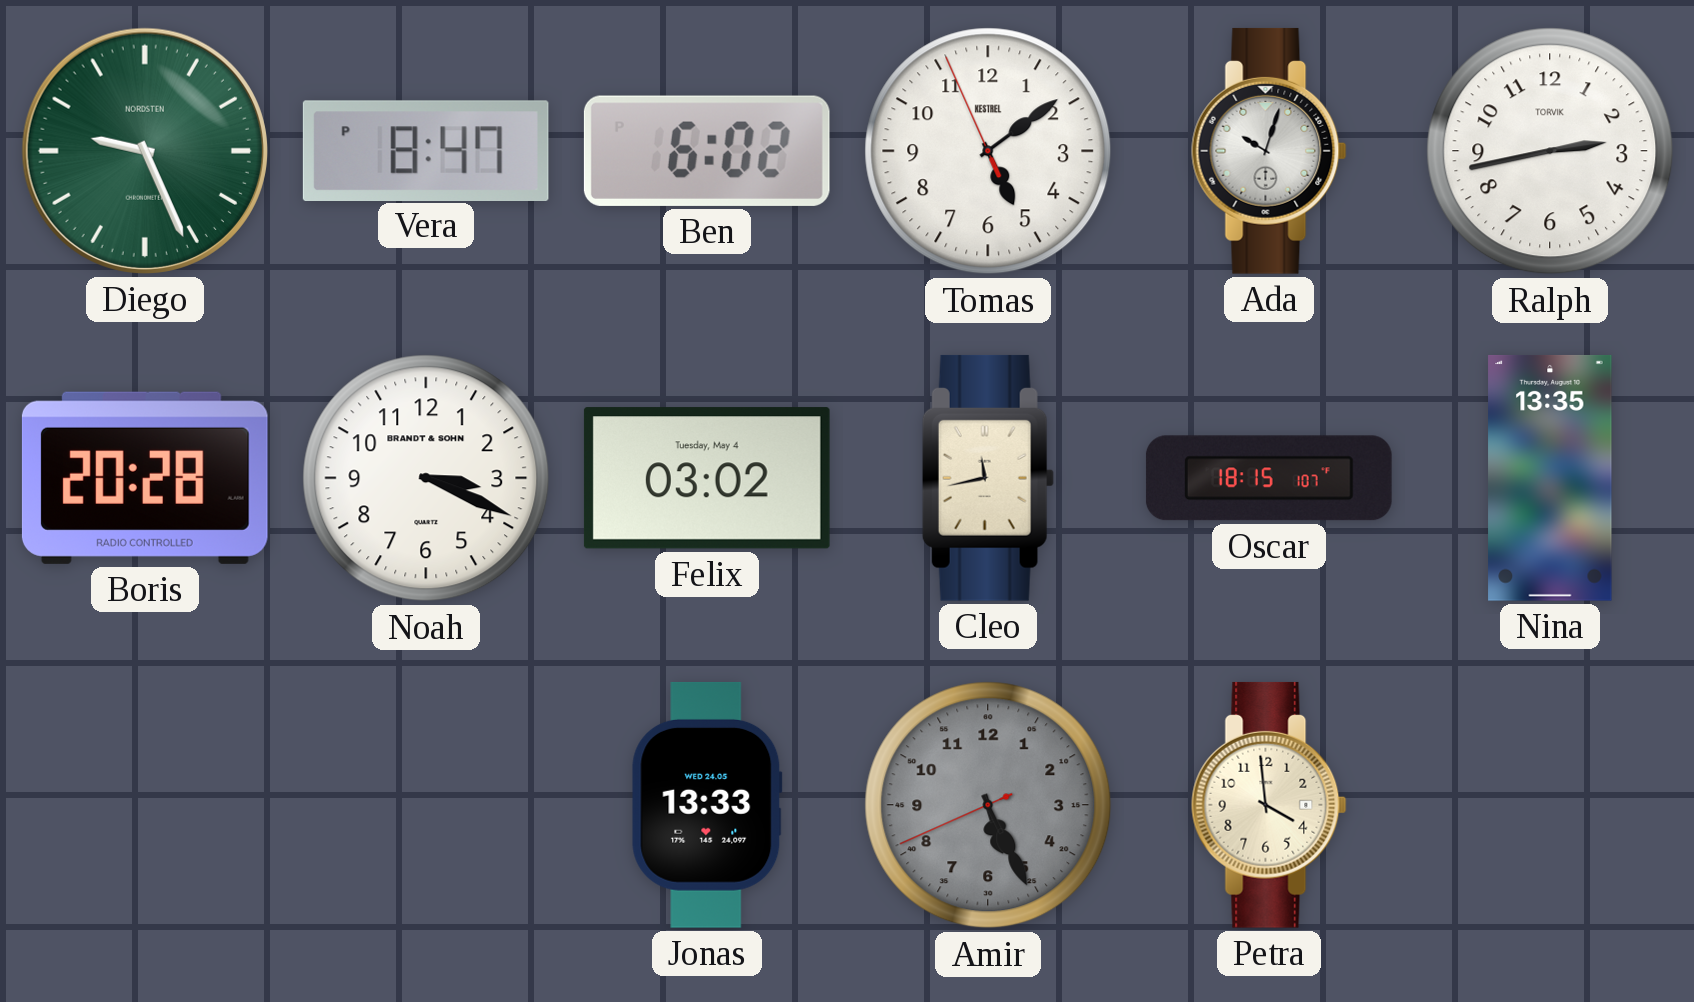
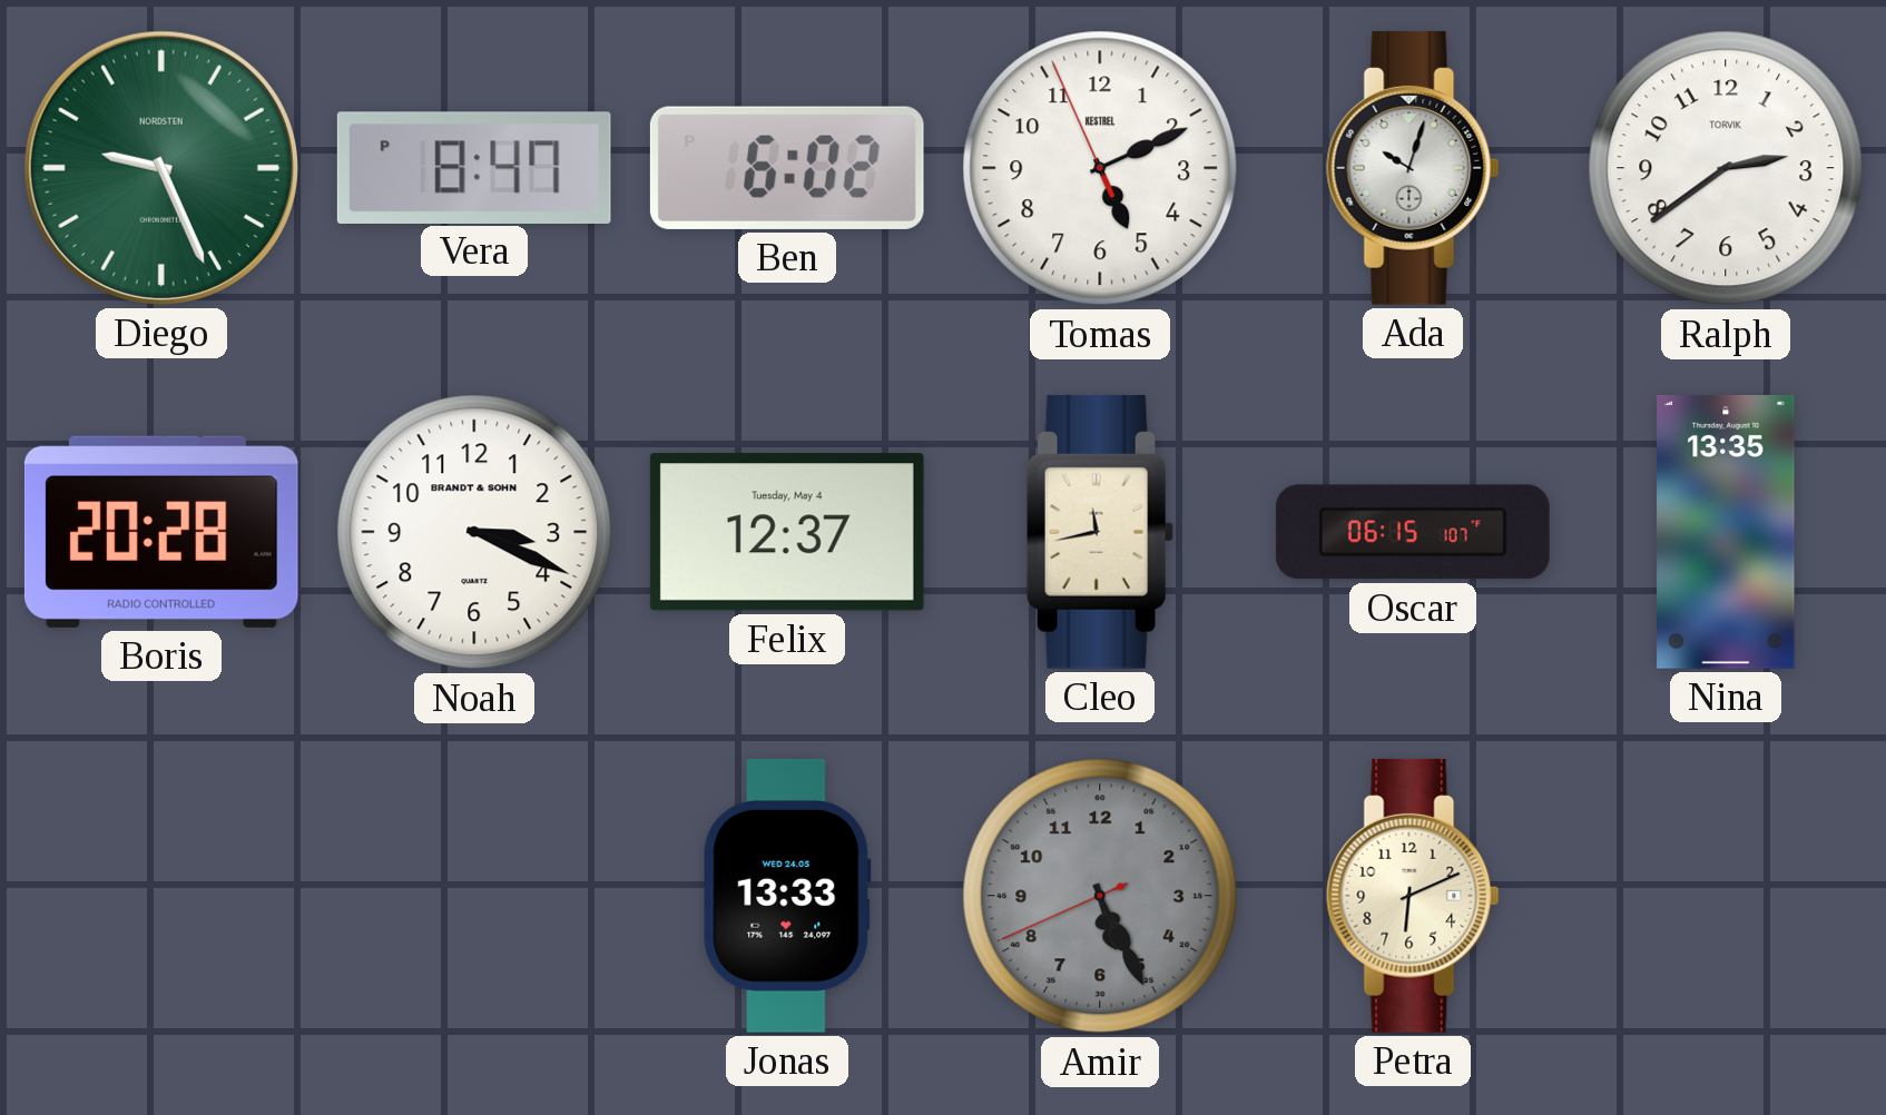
Tomas: 5:08 -> 5:10
Ralph: 2:43 -> 2:39
Felix: 03:02 -> 12:37
Oscar: 18:15 -> 06:15
Petra: 3:59 -> 6:11
